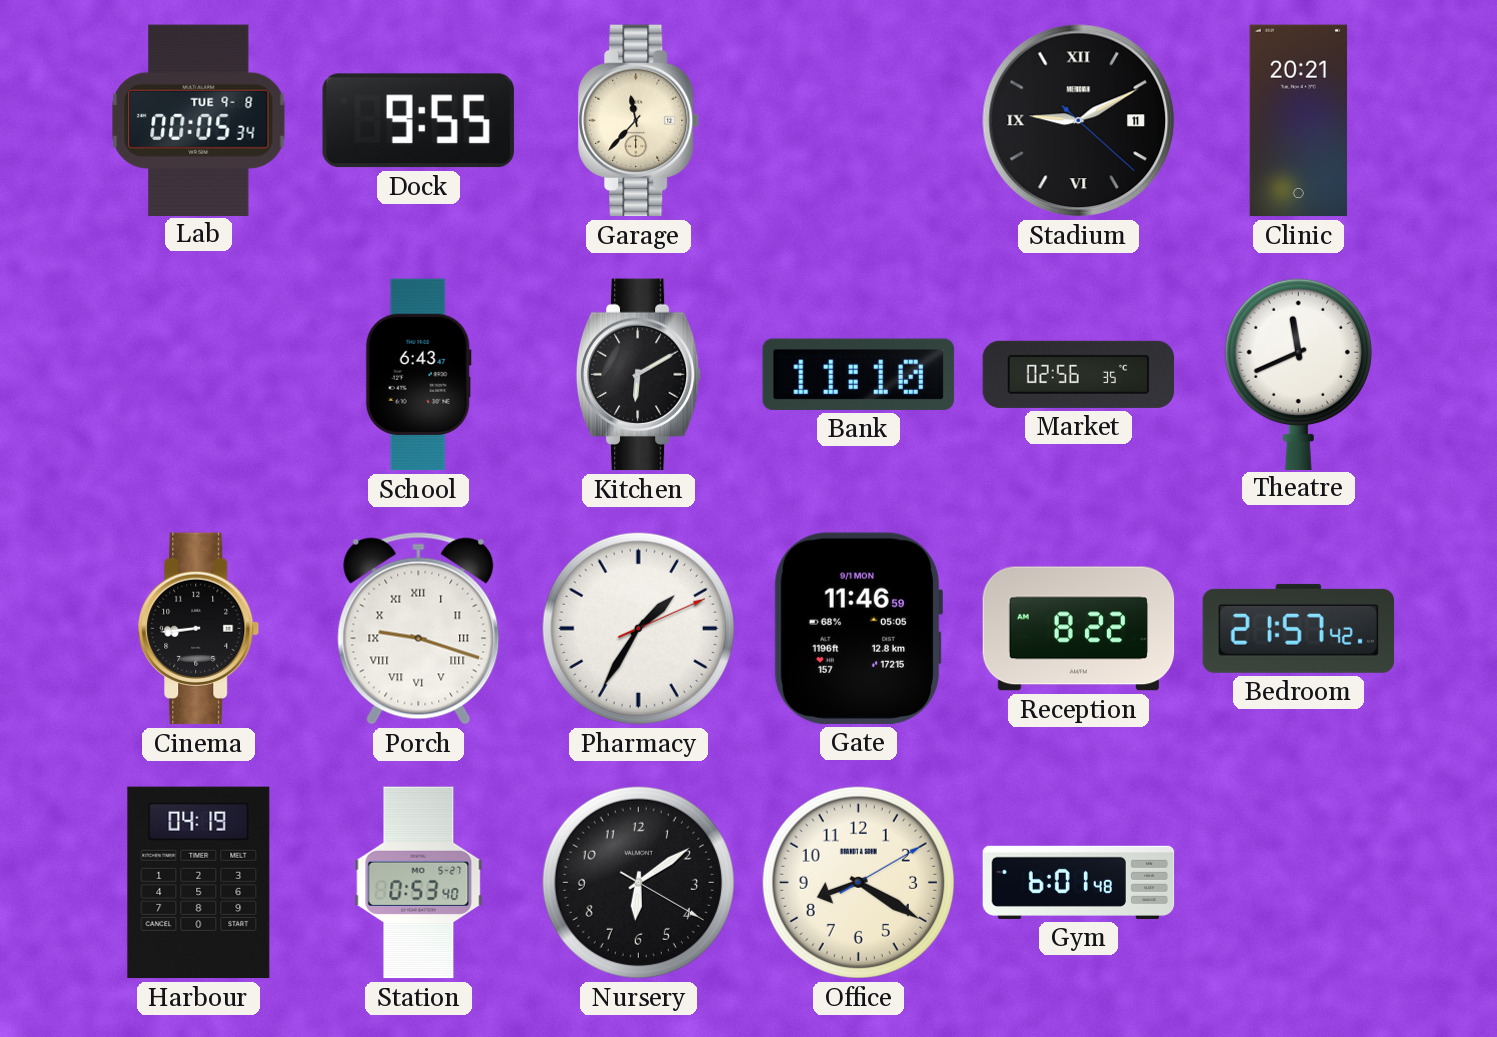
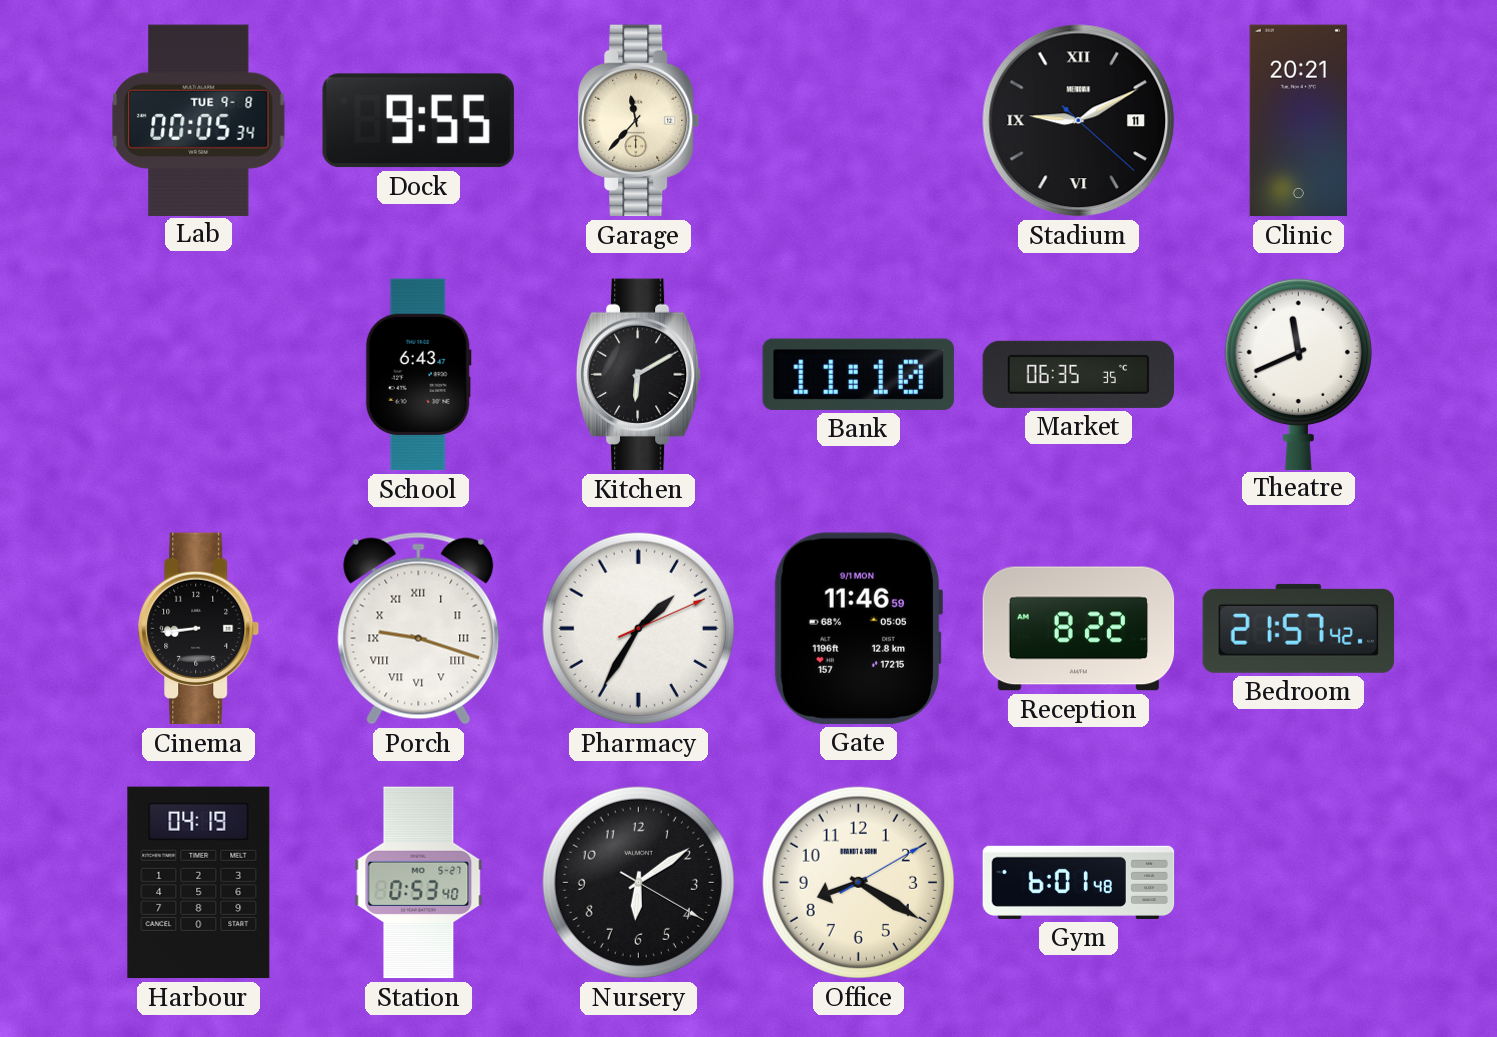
Market: 02:56 -> 06:35
